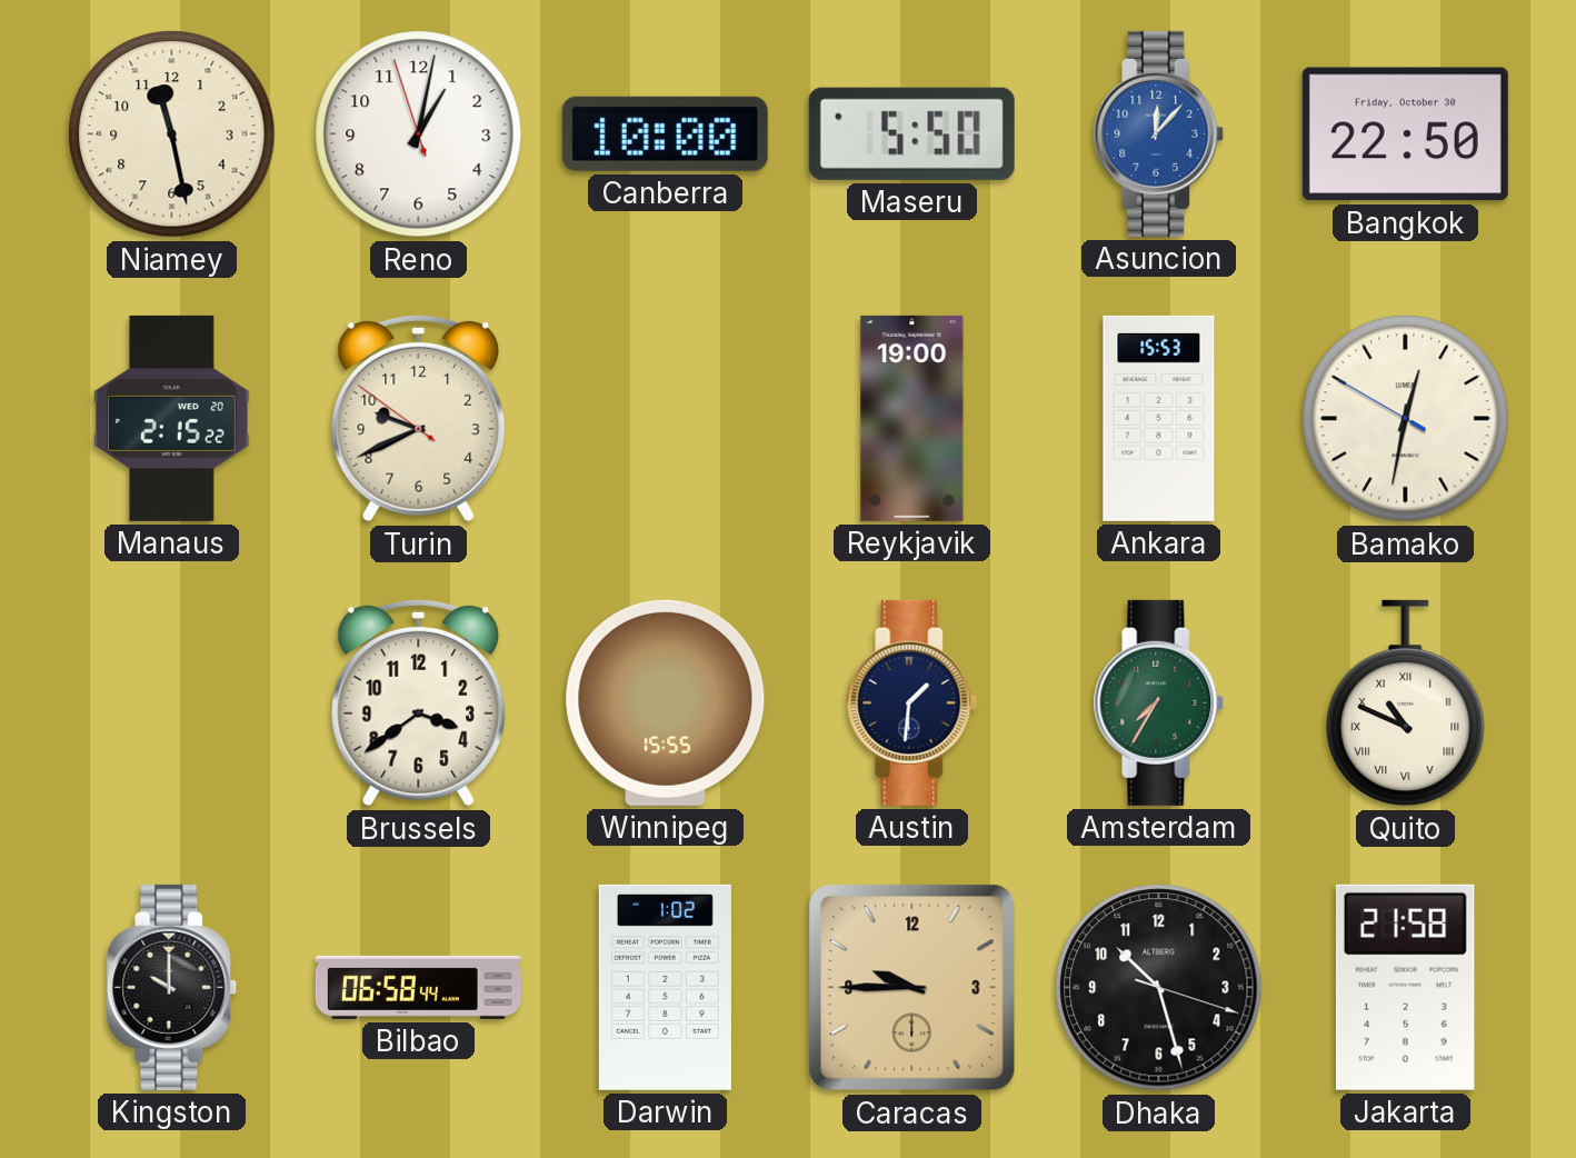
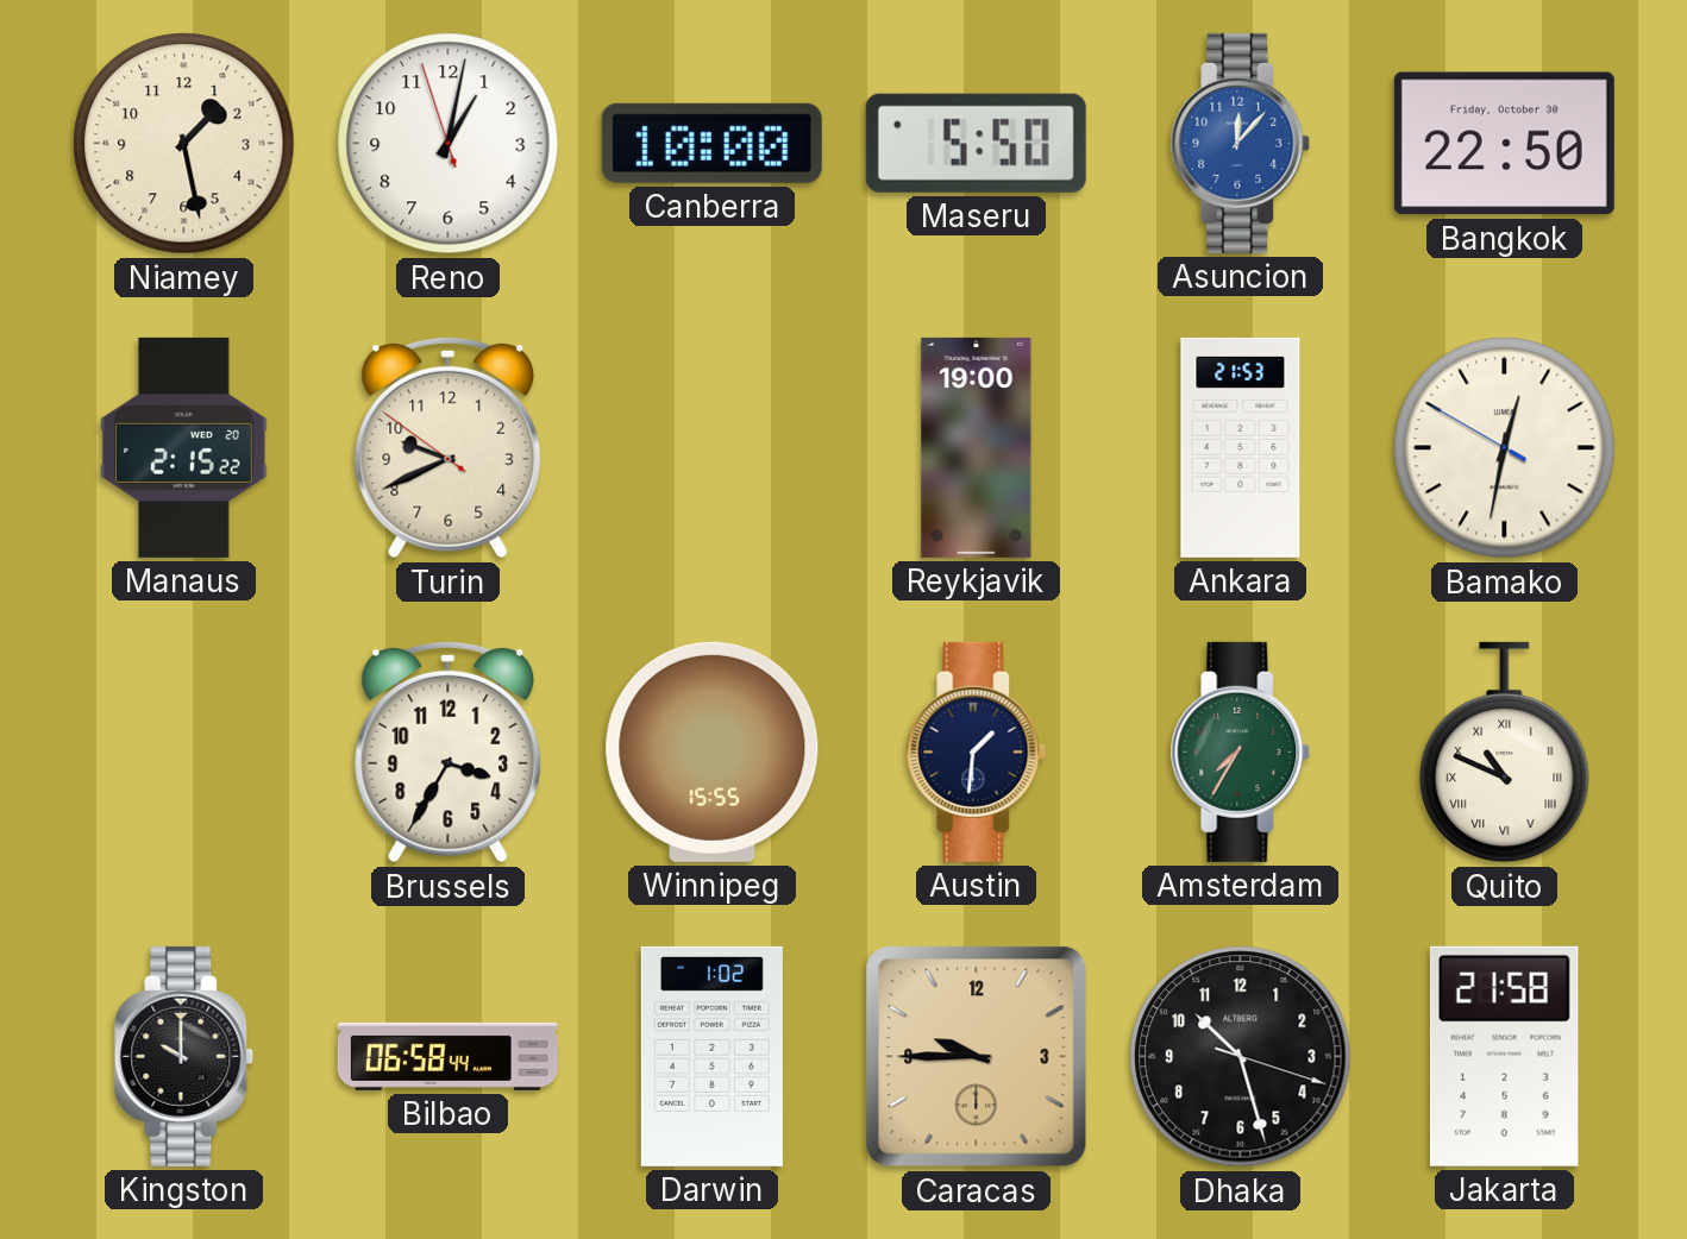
Niamey: 11:28 -> 1:28
Ankara: 15:53 -> 21:53
Brussels: 3:39 -> 3:35
